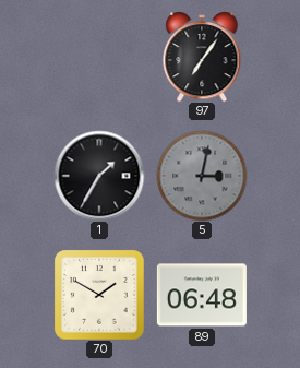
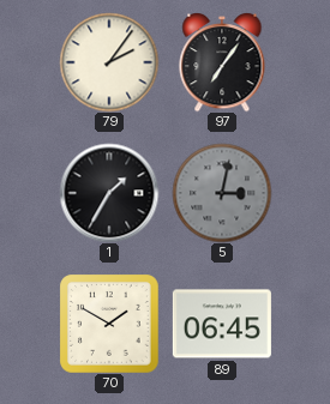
79: none -> 2:06
89: 06:48 -> 06:45
